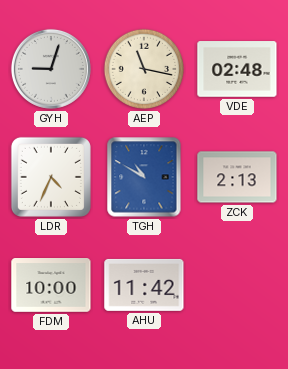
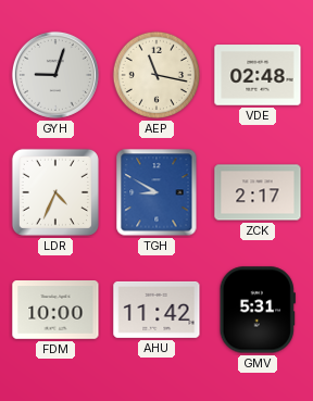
TGH: 10:50 -> 8:50
ZCK: 2:13 -> 2:17
GMV: none -> 5:31
